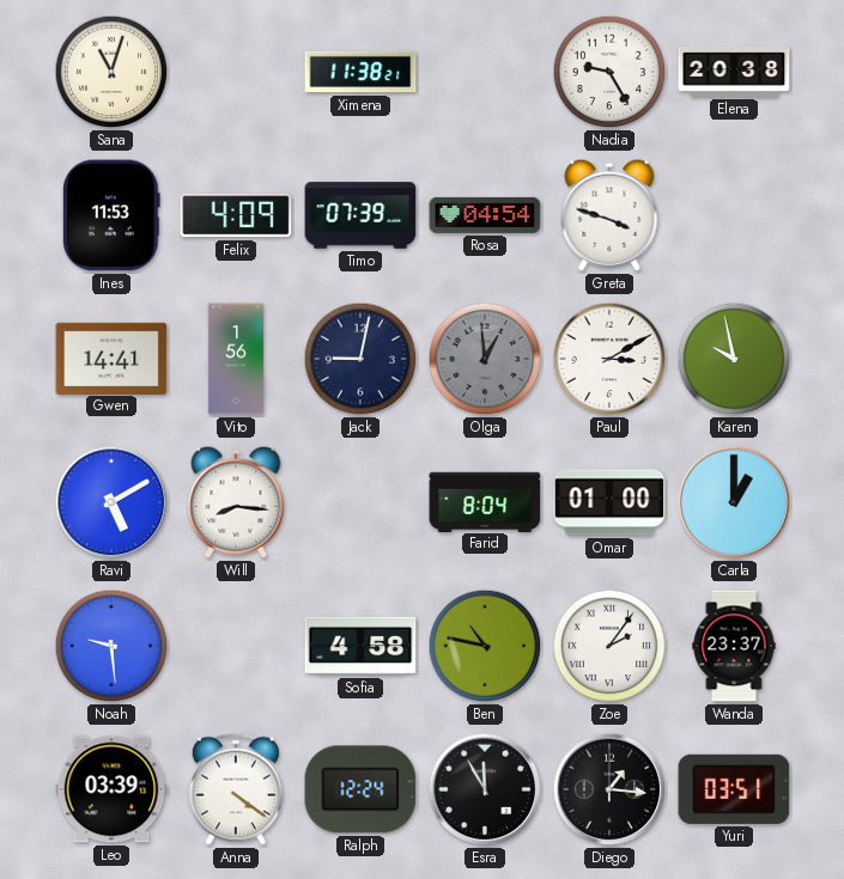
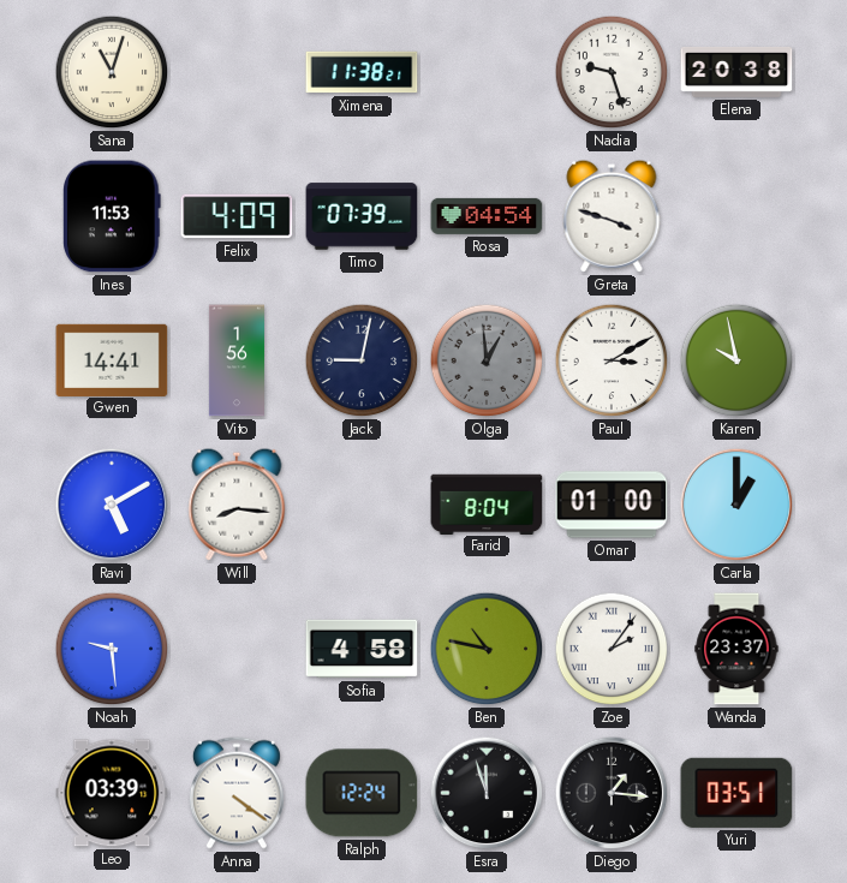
Nadia: 9:25 -> 9:27
Esra: 11:55 -> 11:57
